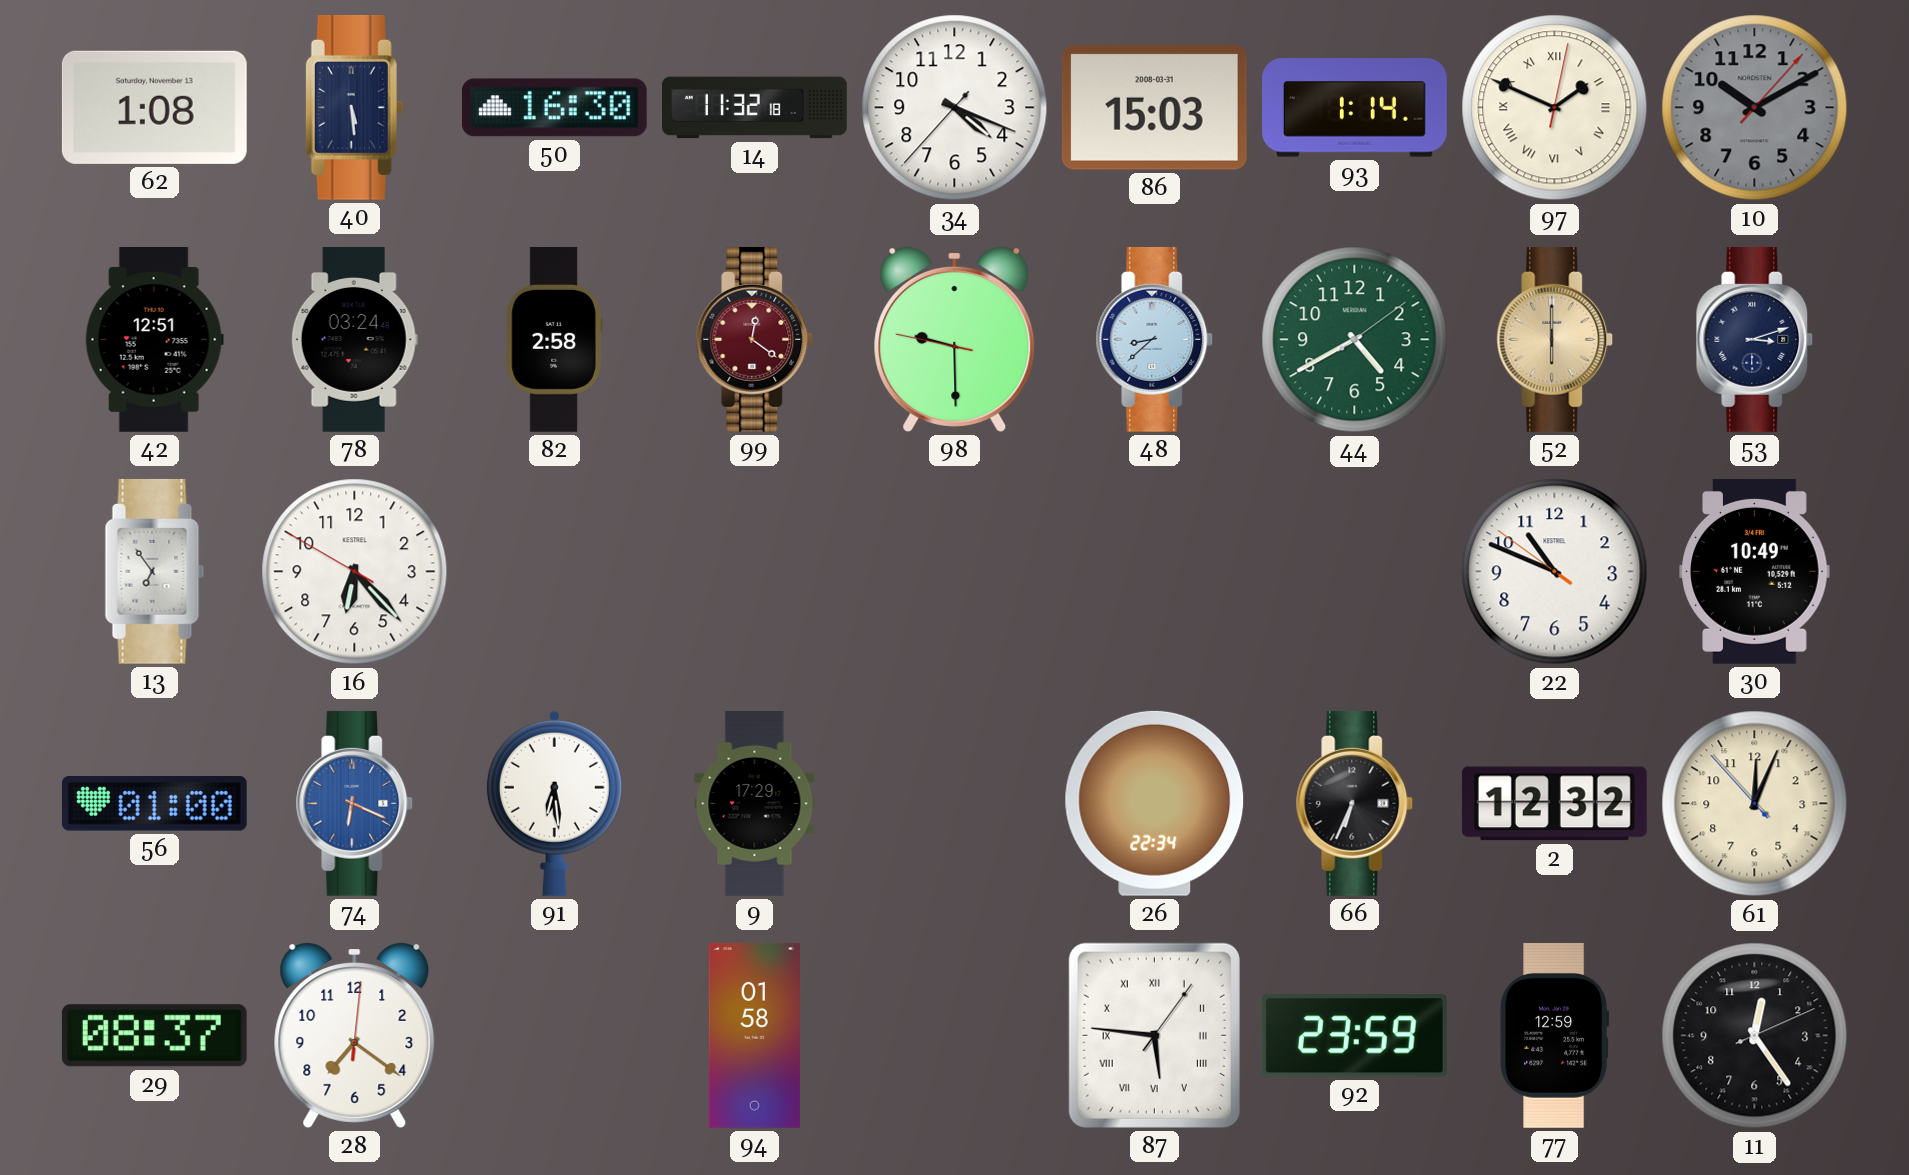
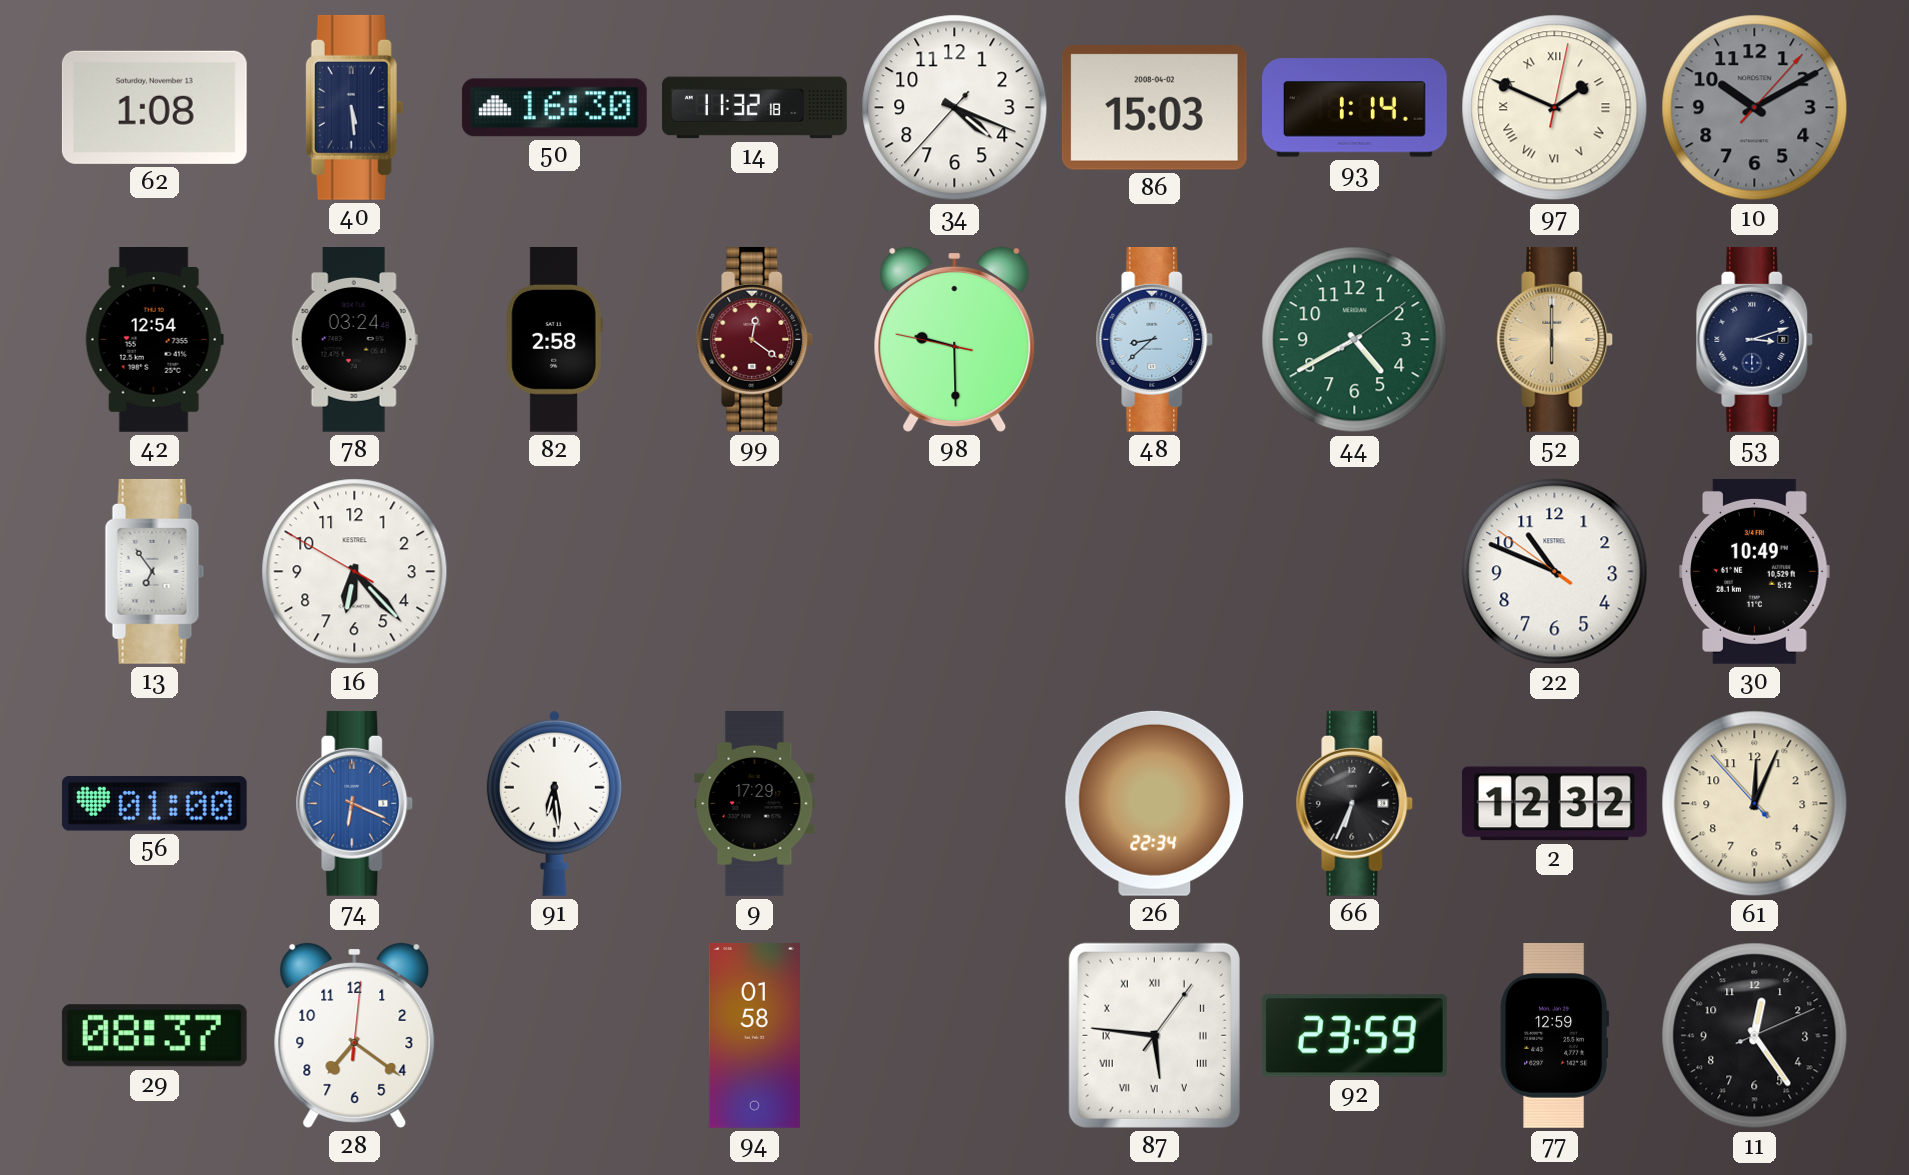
86 date: 2008-03-31 -> 2008-04-02
42: 12:51 -> 12:54
